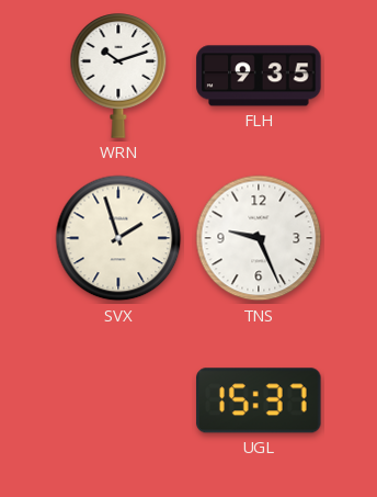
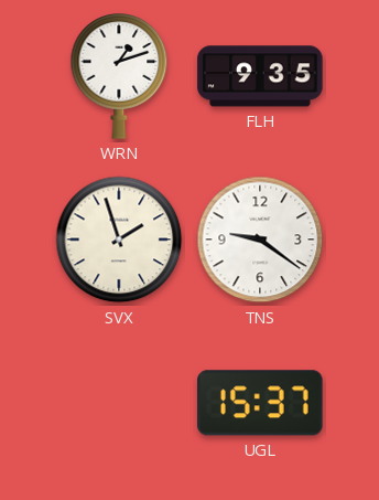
WRN: 10:12 -> 1:12
TNS: 9:26 -> 9:21
